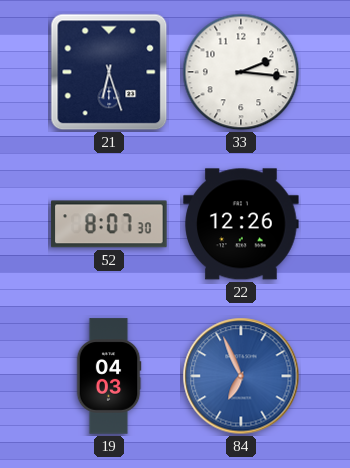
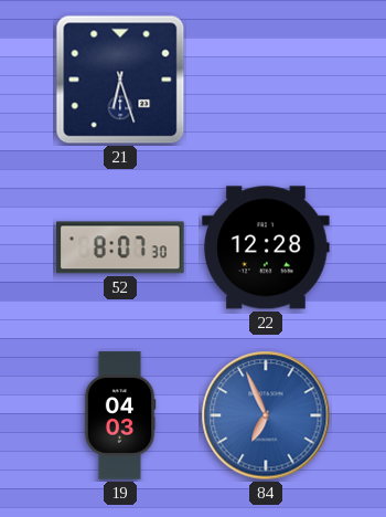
33: 2:16 -> none
22: 12:26 -> 12:28
